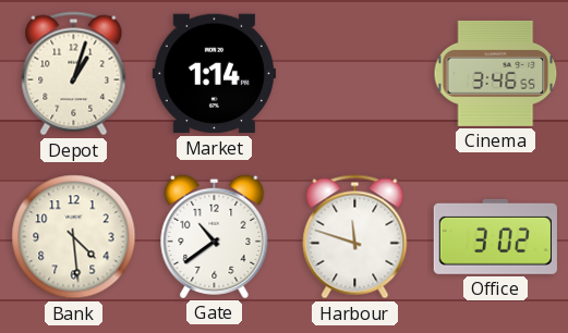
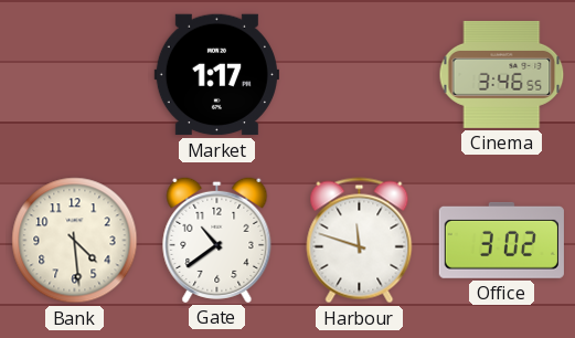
Depot: 1:03 -> none
Market: 1:14 -> 1:17
